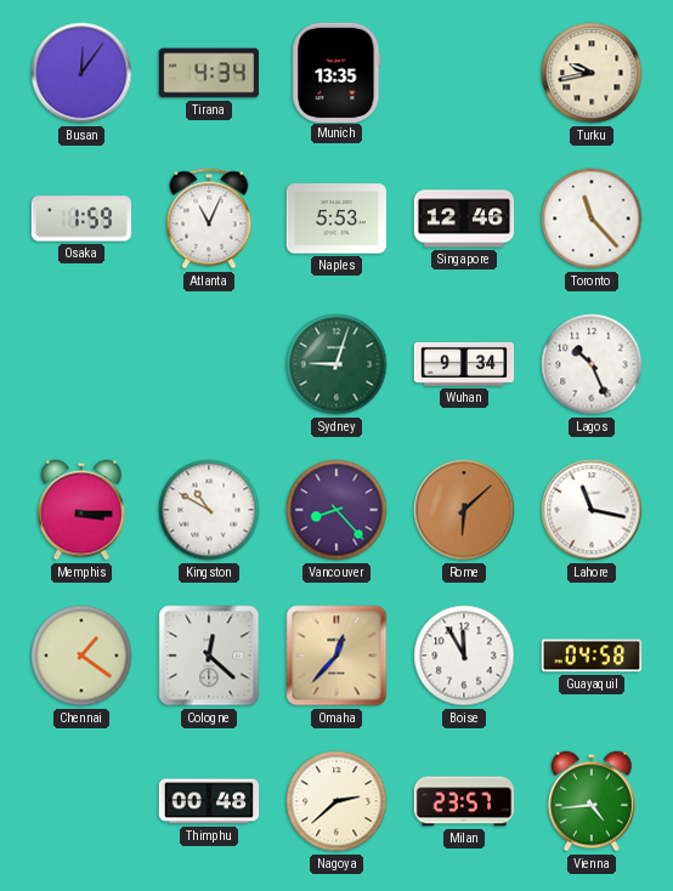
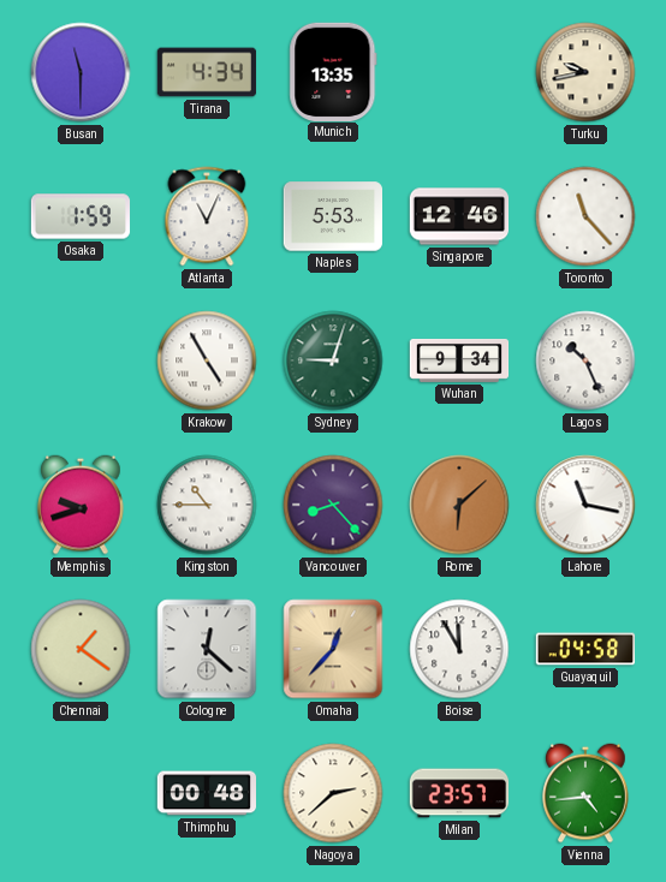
Busan: 12:06 -> 11:30
Krakow: none -> 4:55
Memphis: 3:15 -> 9:42
Kingston: 10:50 -> 10:45
